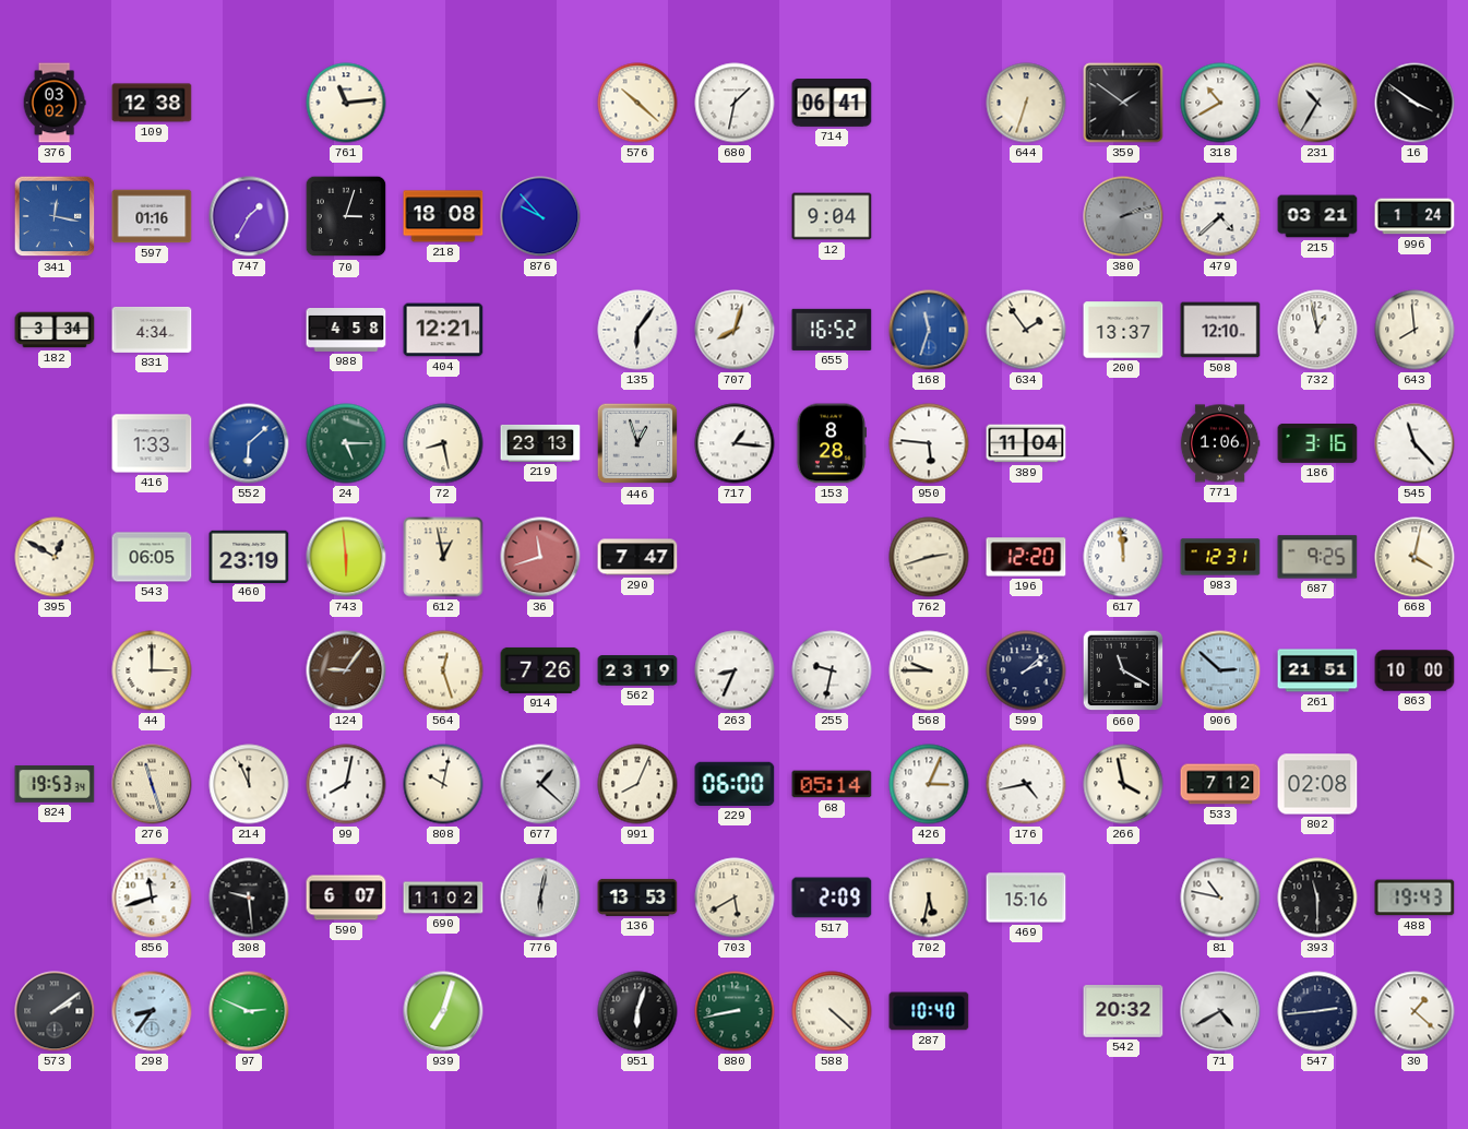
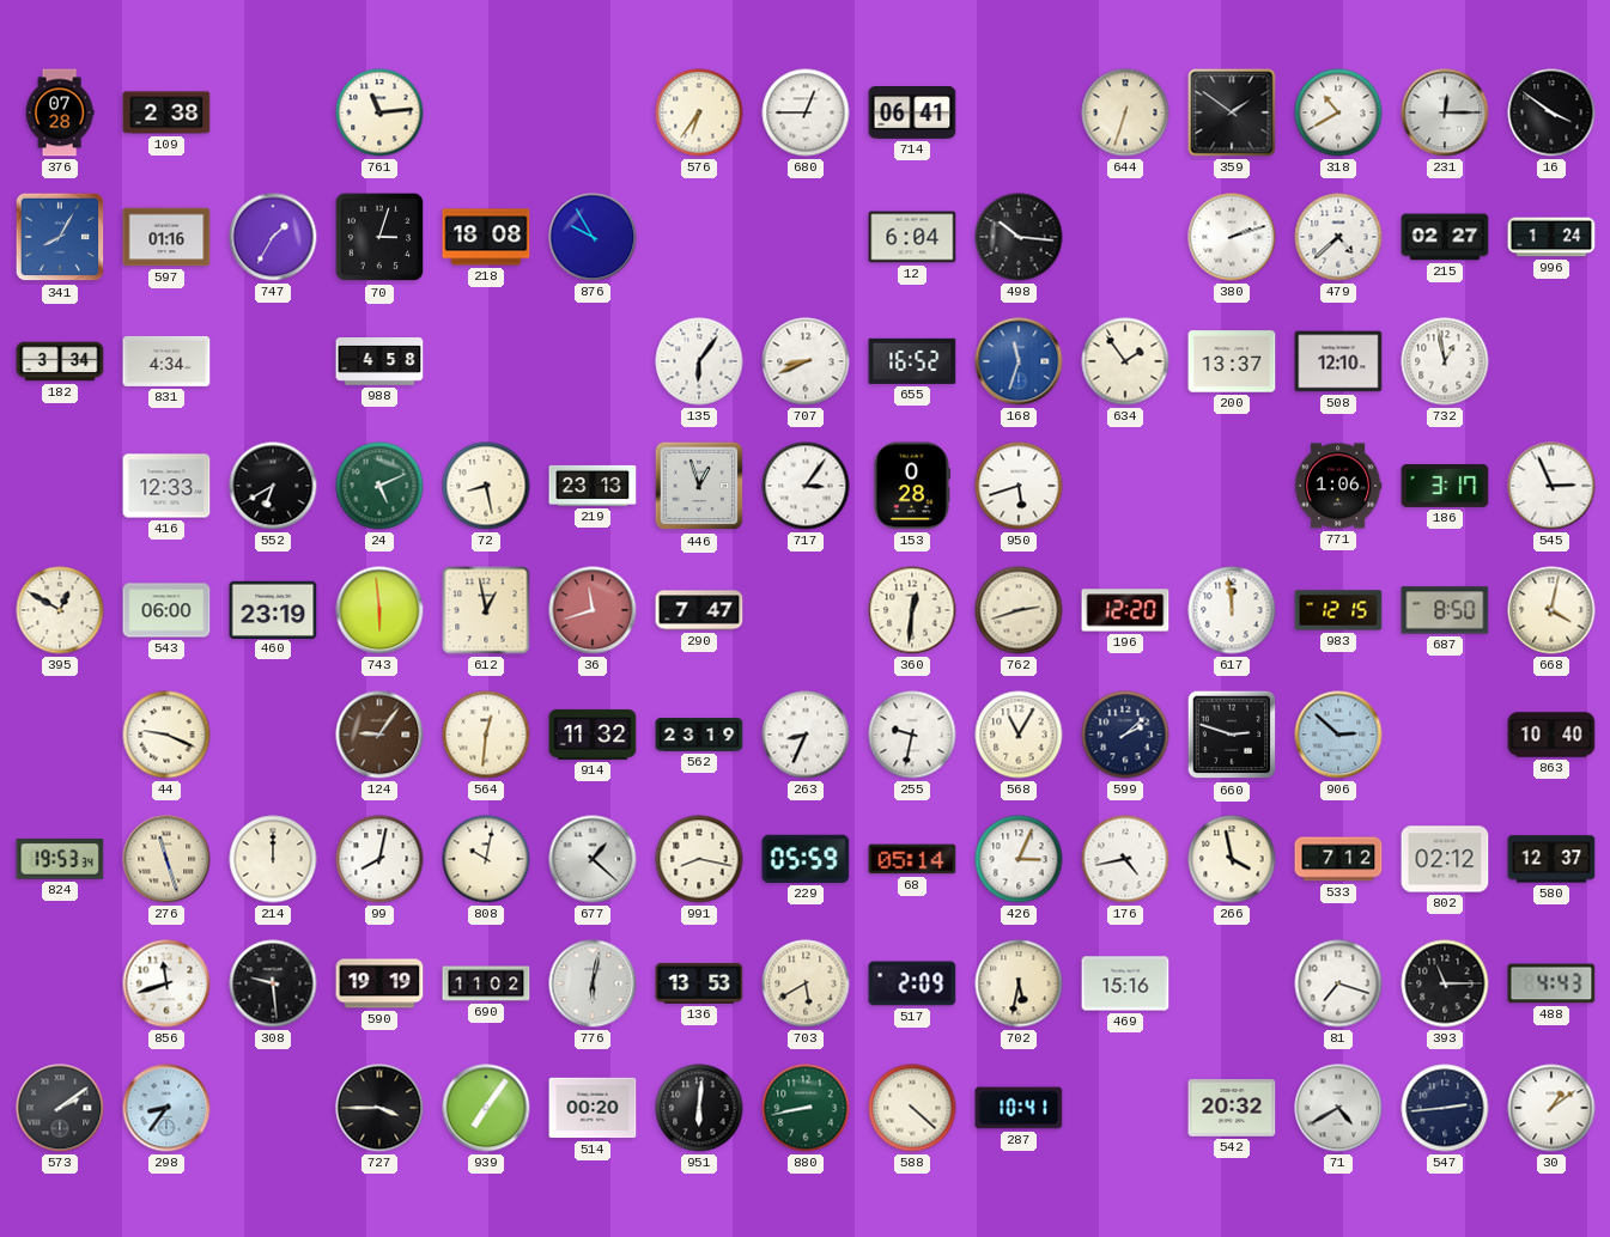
376: 03:02 -> 07:28
109: 12:38 -> 2:38
576: 10:22 -> 6:36
680: 1:32 -> 12:45
231: 10:35 -> 12:15
341: 12:17 -> 8:05
876: 9:53 -> 9:55
12: 9:04 -> 6:04
498: none -> 10:16
380 dial: grey -> white
215: 03:21 -> 02:27
404: 12:21 -> none
707: 8:03 -> 8:41
643: 7:59 -> none
416: 1:33 -> 12:33
552: 6:08 -> 6:40
552 dial: blue -> black
24: 5:15 -> 5:11
717: 1:16 -> 3:06
153: 8:28 -> 0:28
950: 5:46 -> 5:42
389: 11:04 -> none
186: 3:16 -> 3:17
545: 11:23 -> 2:56
543: 06:05 -> 06:00
360: none -> 12:31
983: 12:31 -> 12:15
687: 9:25 -> 8:50
44: 3:00 -> 9:19
564: 12:27 -> 12:31
914: 7:26 -> 11:32
568: 9:45 -> 11:05
660: 11:20 -> 2:48
261: 21:51 -> none
863: 10:00 -> 10:40
214: 11:56 -> 12:00
991: 8:04 -> 8:17
229: 06:00 -> 05:59
802: 02:08 -> 02:12
580: none -> 12:37
590: 6:07 -> 19:19
81: 10:47 -> 7:18
393: 11:30 -> 11:15
488: 19:43 -> 4:43
97: 2:49 -> none
727: none -> 3:45
939: 7:03 -> 7:06
514: none -> 00:20
951: 6:03 -> 6:01
287: 10:40 -> 10:41
30: 1:22 -> 1:09
